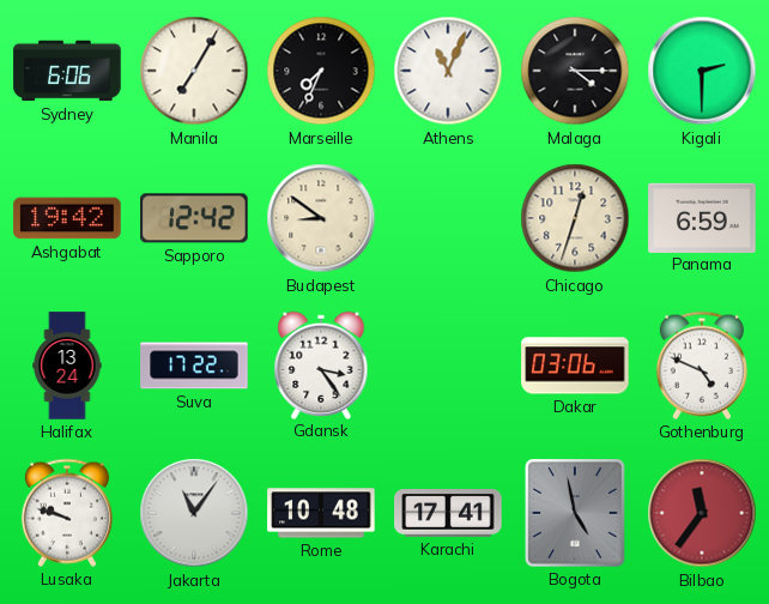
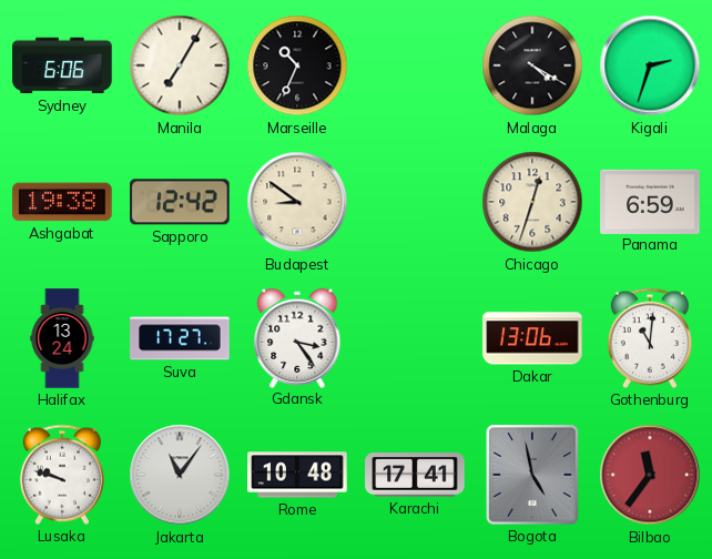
Marseille: 7:34 -> 10:34
Athens: 11:04 -> none
Malaga: 4:15 -> 4:20
Kigali: 2:30 -> 2:33
Ashgabat: 19:42 -> 19:38
Suva: 17:22 -> 17:27
Dakar: 03:06 -> 13:06
Gothenburg: 4:49 -> 11:01
